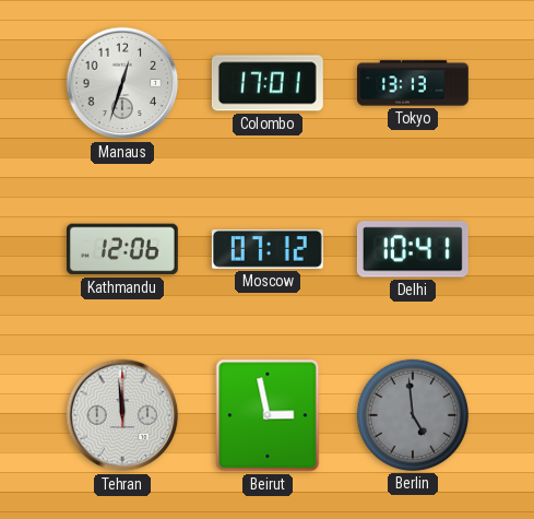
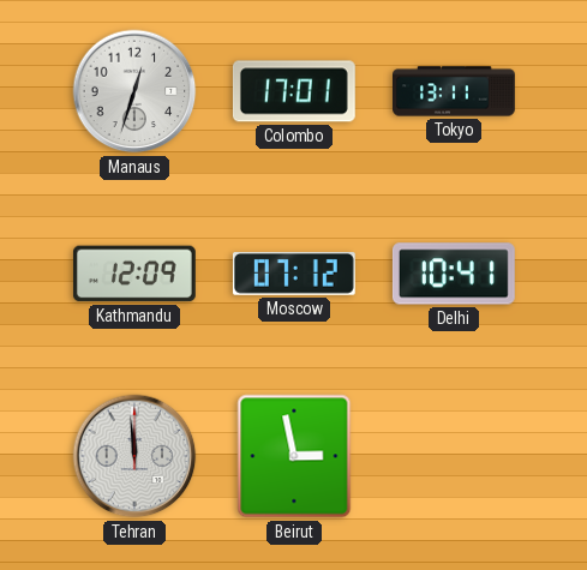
Tokyo: 13:13 -> 13:11
Kathmandu: 12:06 -> 12:09
Berlin: 4:59 -> none
